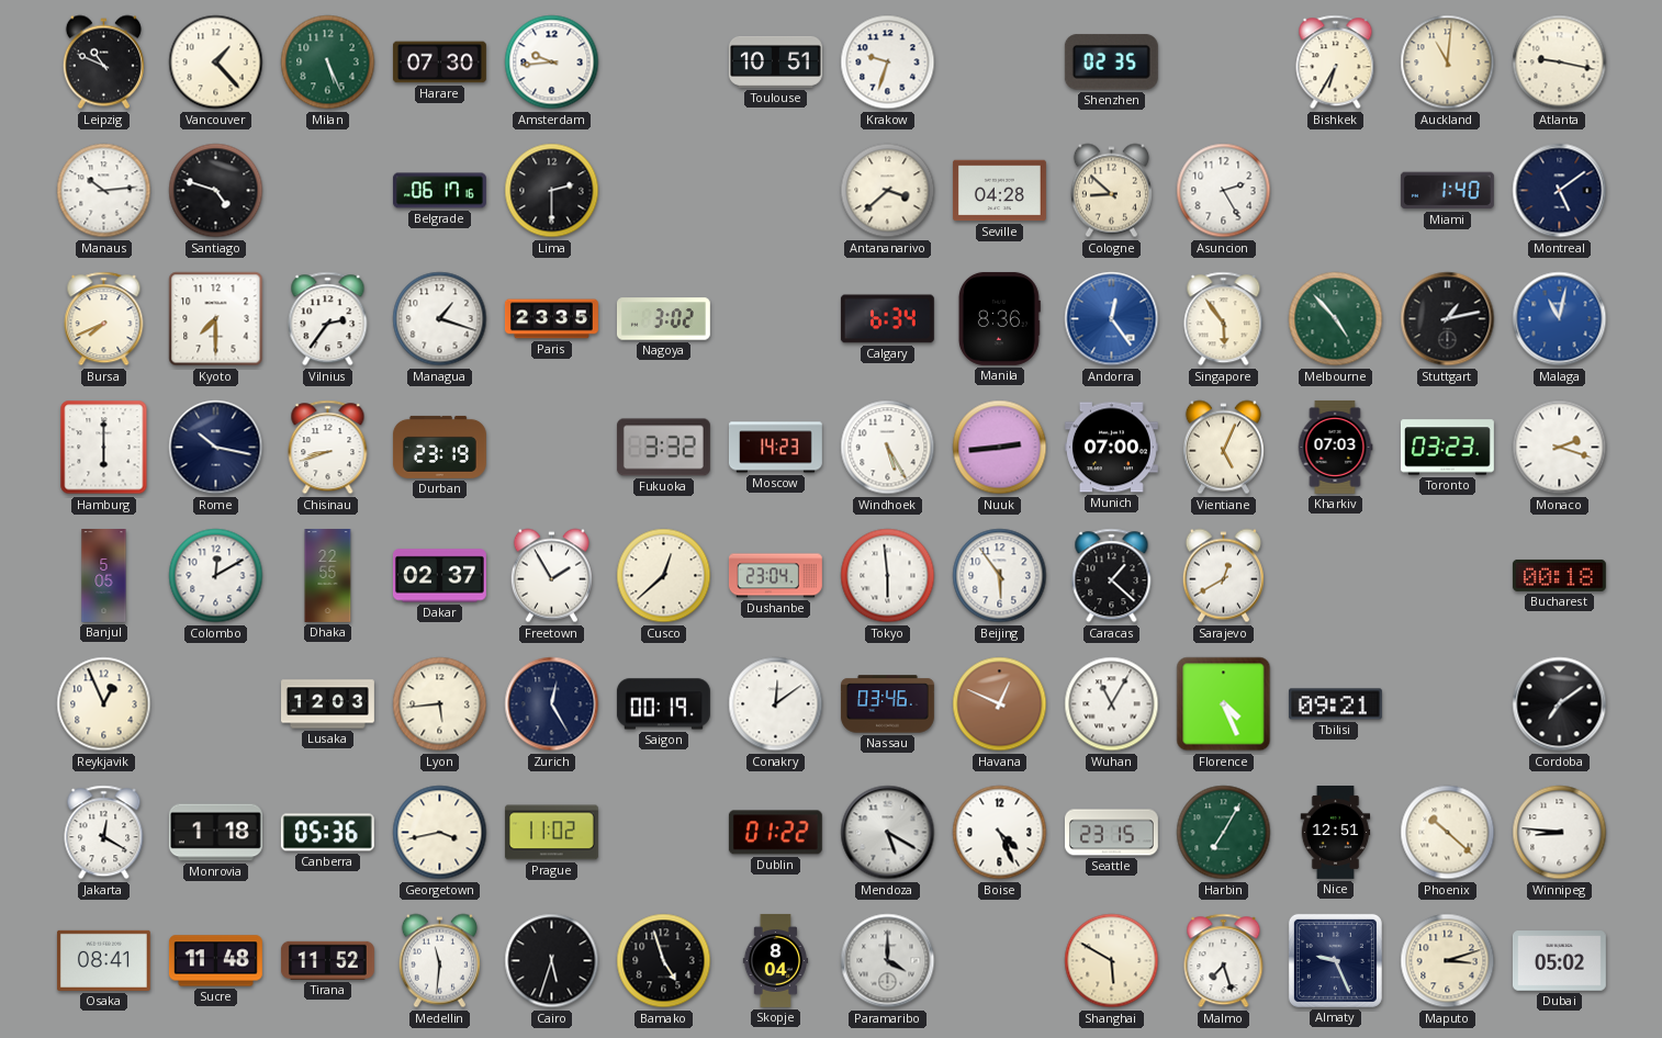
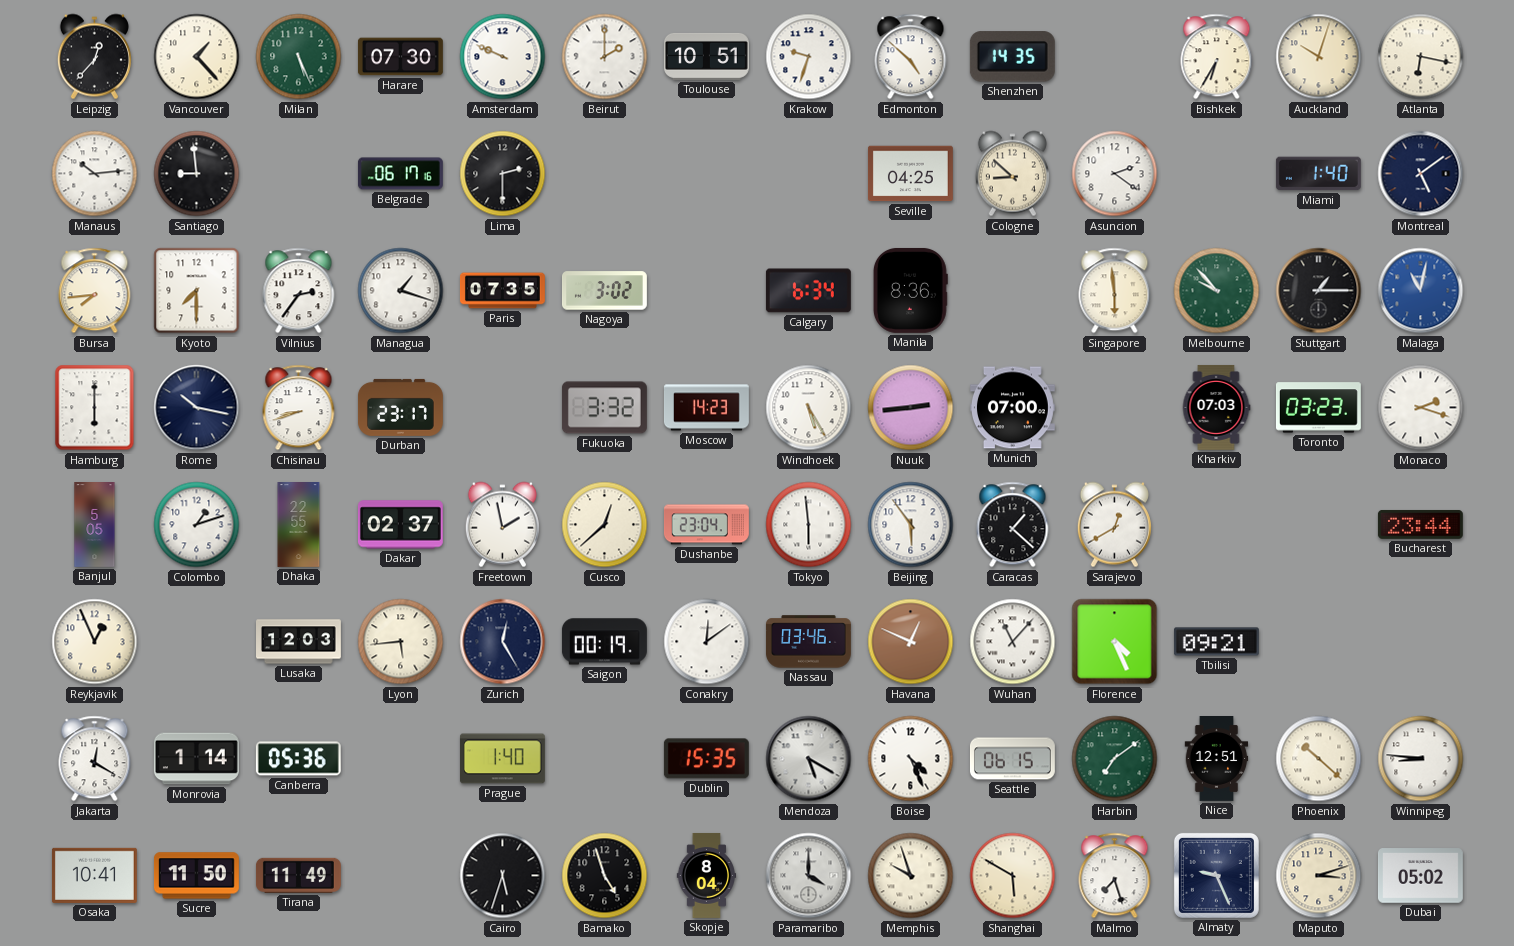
Leipzig: 10:49 -> 12:37
Amsterdam: 9:44 -> 9:49
Beirut: none -> 2:00
Edmonton: none -> 4:52
Shenzhen: 02:35 -> 14:35
Auckland: 11:01 -> 10:03
Atlanta: 9:17 -> 6:17
Santiago: 4:48 -> 8:59
Antananarivo: 3:38 -> none
Seville: 04:28 -> 04:25
Asuncion: 2:25 -> 2:21
Bursa: 7:41 -> 7:44
Paris: 23:35 -> 07:35
Andorra: 12:24 -> none
Singapore: 5:54 -> 5:59
Melbourne: 4:53 -> 9:53
Stuttgart: 1:13 -> 1:15
Durban: 23:19 -> 23:17
Vientiane: 5:04 -> none
Colombo: 12:10 -> 1:12
Freetown: 1:55 -> 1:58
Bucharest: 00:18 -> 23:44
Wuhan: 11:05 -> 11:07
Cordoba: 7:09 -> none
Monrovia: 1:18 -> 1:14
Georgetown: 3:43 -> none
Prague: 11:02 -> 1:40
Dublin: 01:22 -> 15:35
Seattle: 23:15 -> 06:15
Harbin: 7:05 -> 7:09
Osaka: 08:41 -> 10:41
Sucre: 11:48 -> 11:50
Tirana: 11:52 -> 11:49
Medellin: 11:31 -> none
Memphis: none -> 9:57
